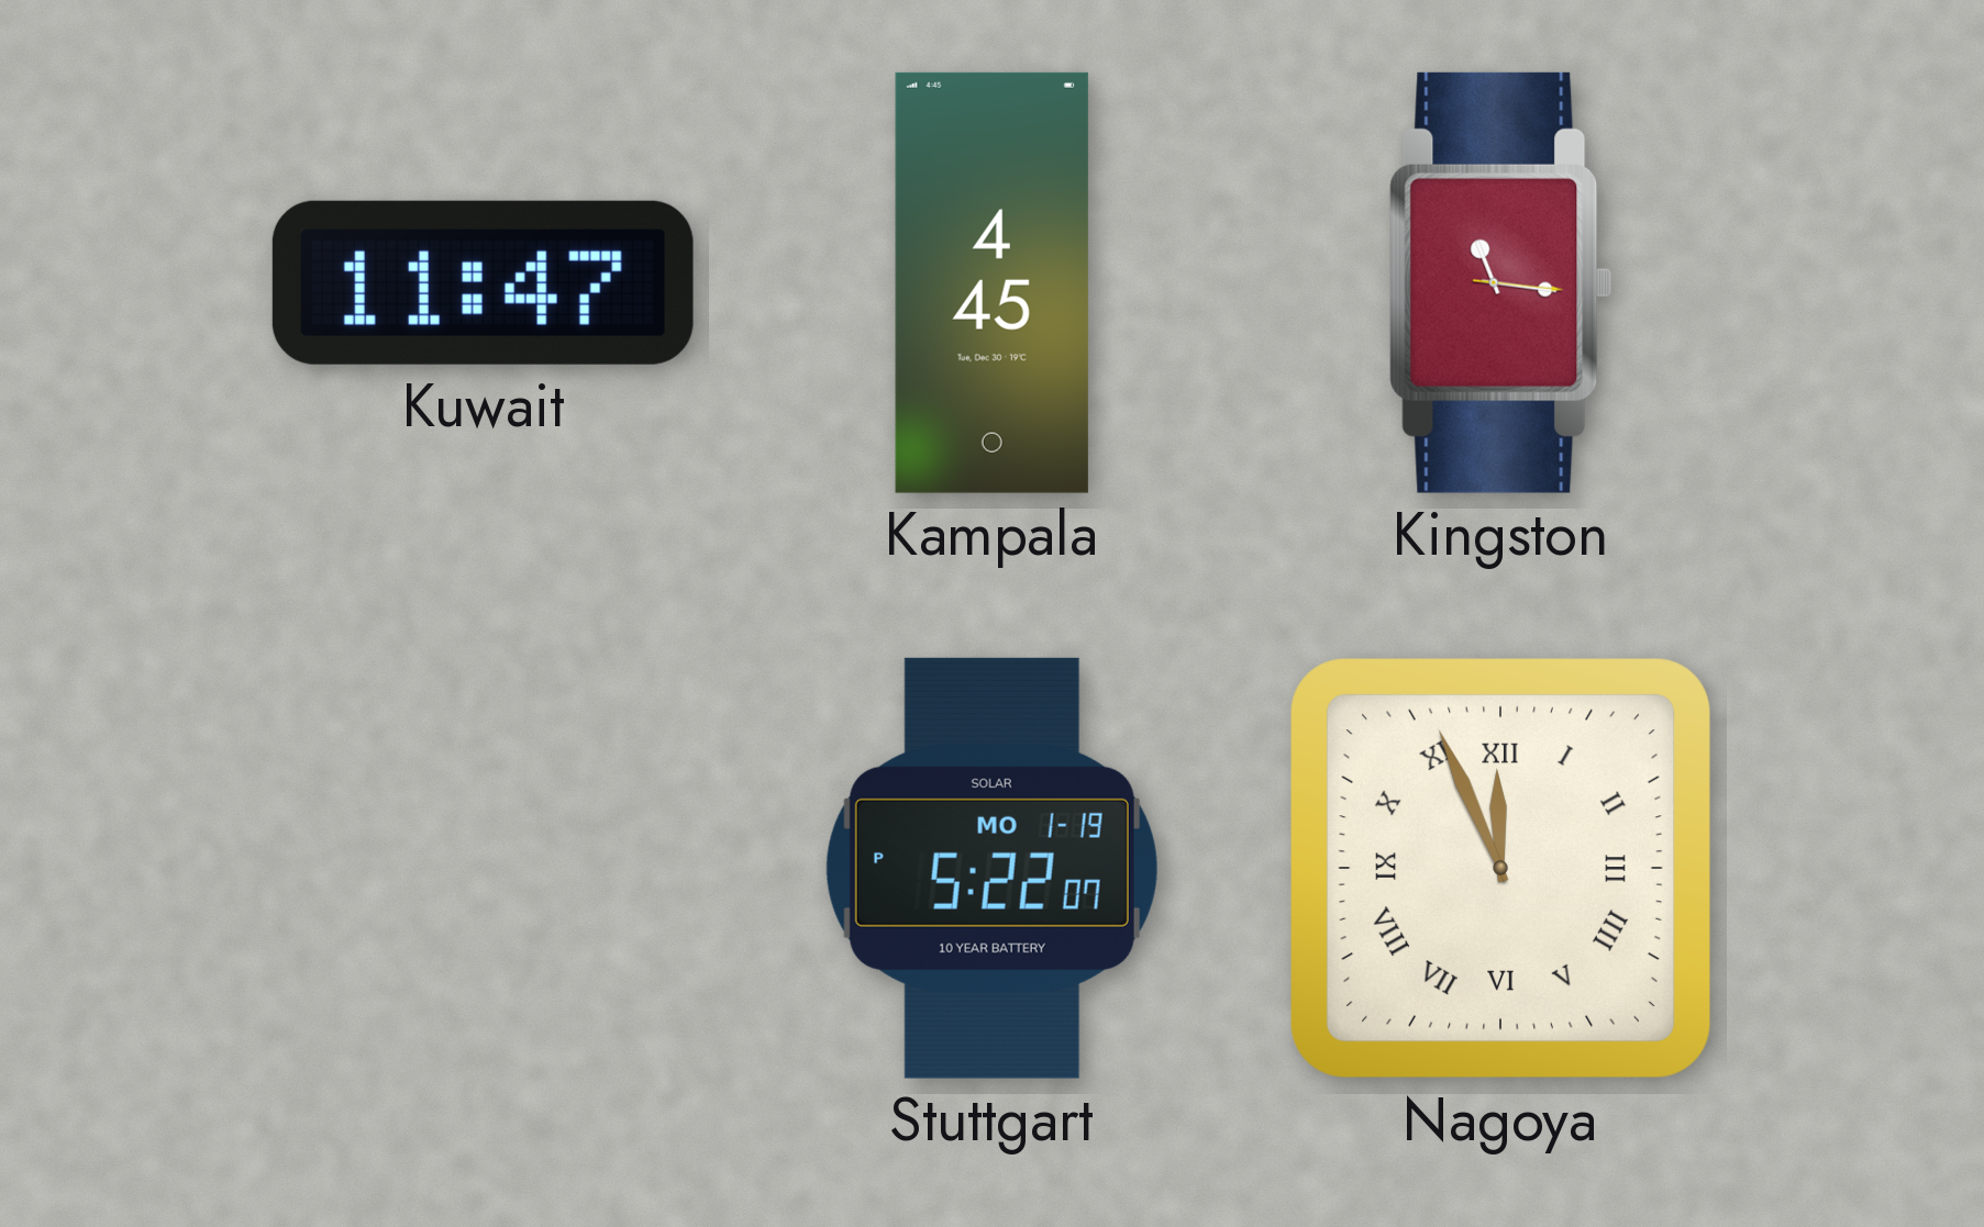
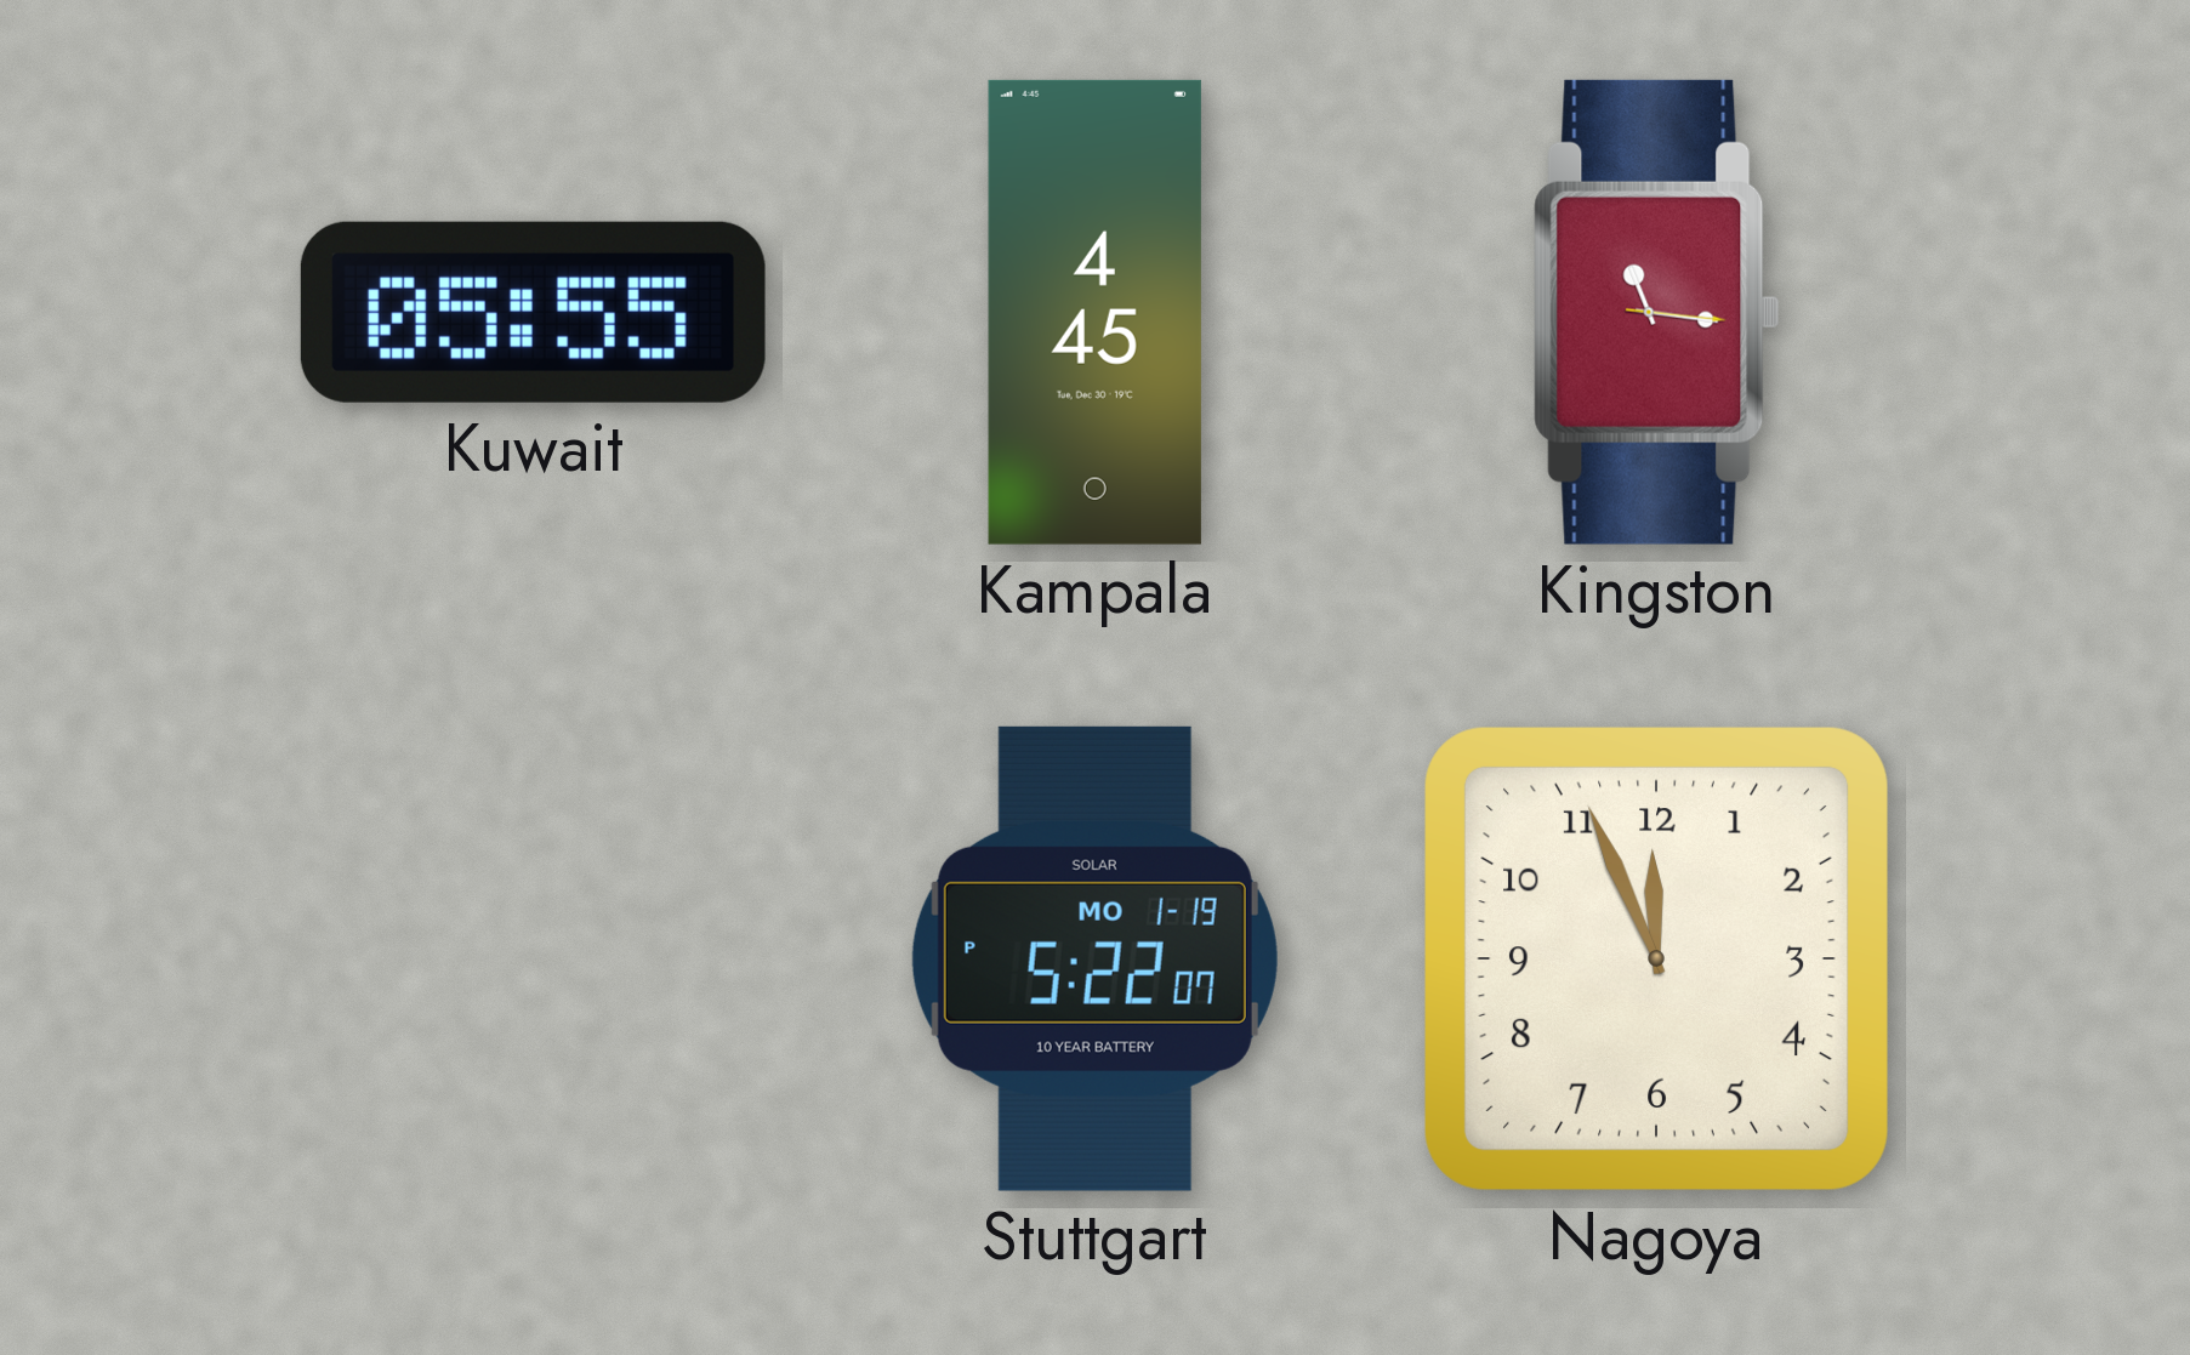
Kuwait: 11:47 -> 05:55
Nagoya numerals: Roman -> Arabic
